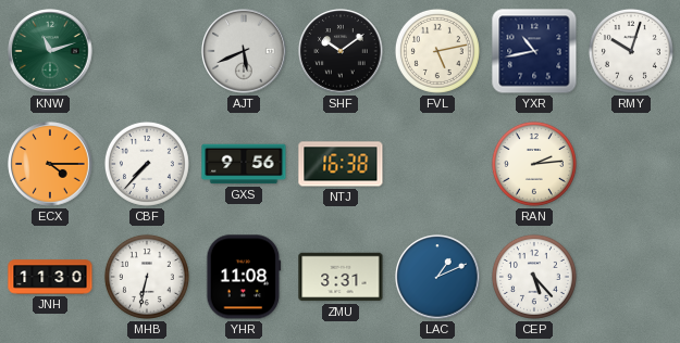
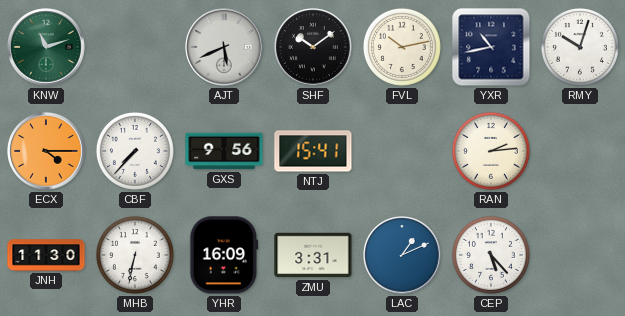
FVL: 5:13 -> 10:13
NTJ: 16:38 -> 15:41
YHR: 11:08 -> 16:09
